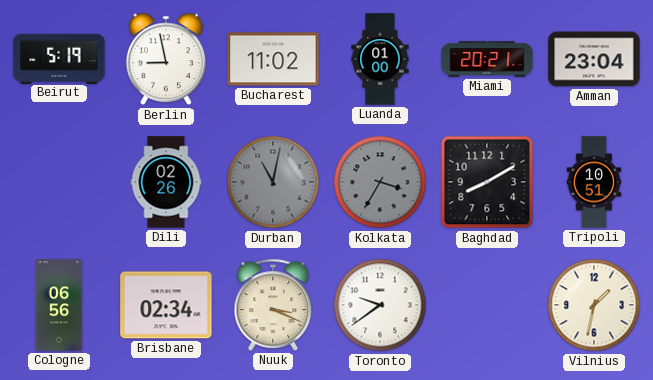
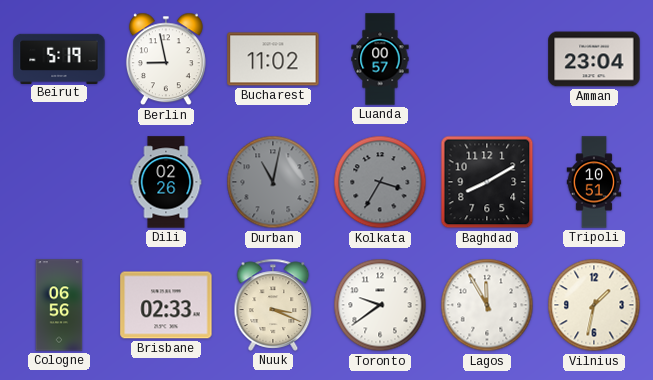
Luanda: 01:00 -> 00:57
Miami: 20:21 -> none
Brisbane: 02:34 -> 02:33
Lagos: none -> 11:55
